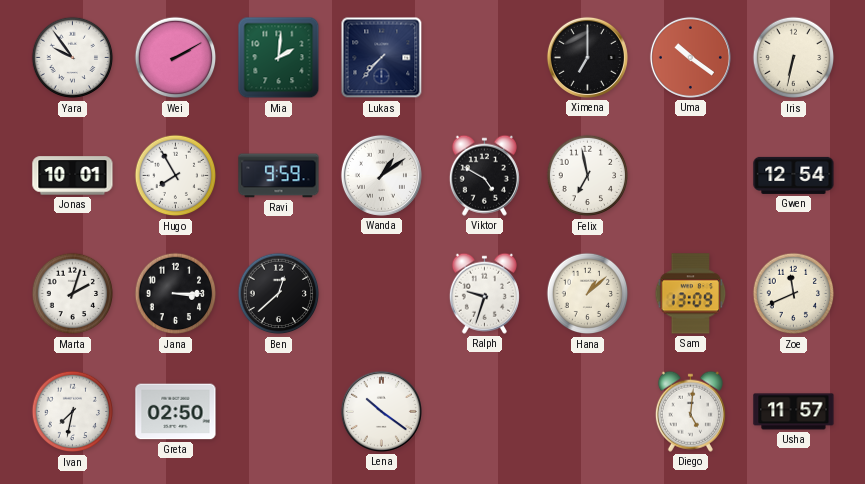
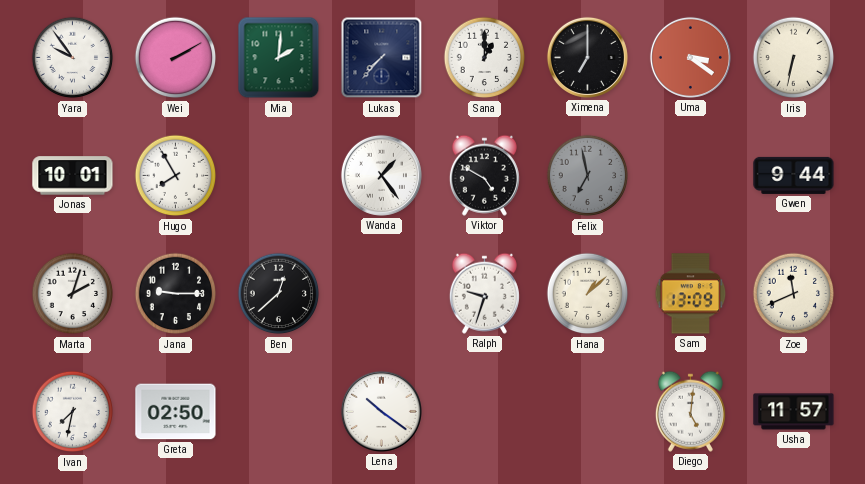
Sana: none -> 1:00
Uma: 10:21 -> 3:21
Ravi: 9:59 -> none
Wanda: 1:09 -> 1:24
Felix dial: white -> grey
Gwen: 12:54 -> 9:44
Jana: 3:15 -> 9:15
